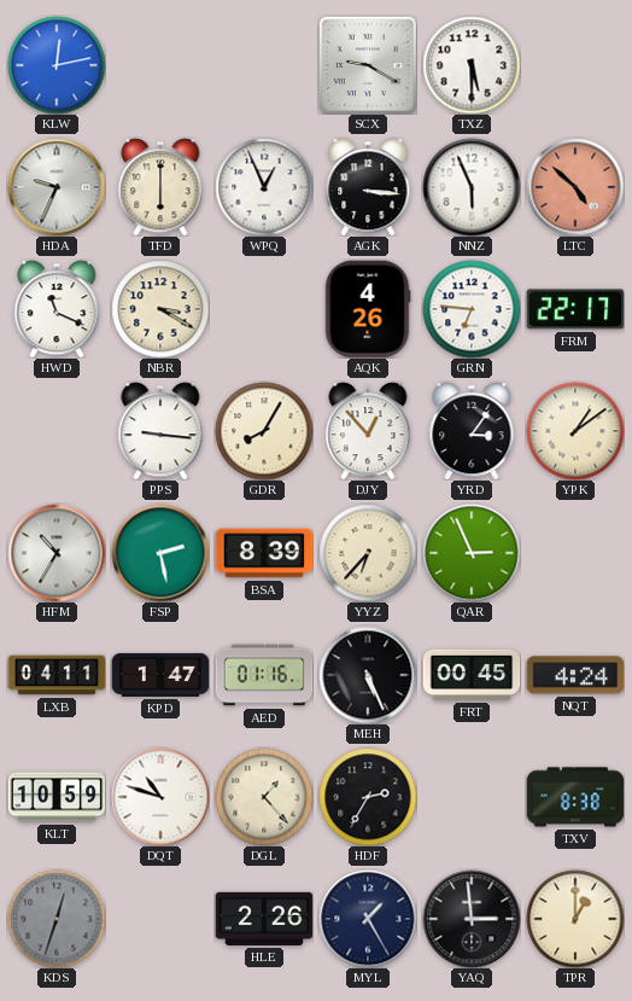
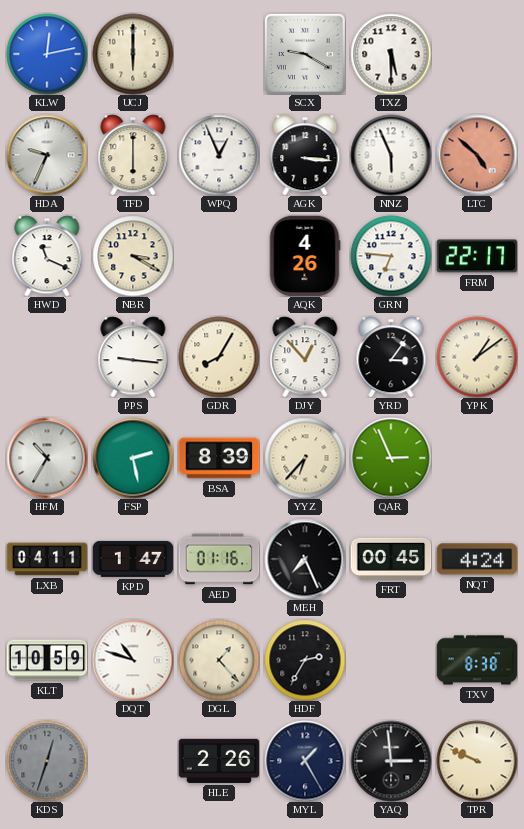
UCJ: none -> 6:00
MEH: 5:26 -> 7:26
TPR: 1:00 -> 9:49
